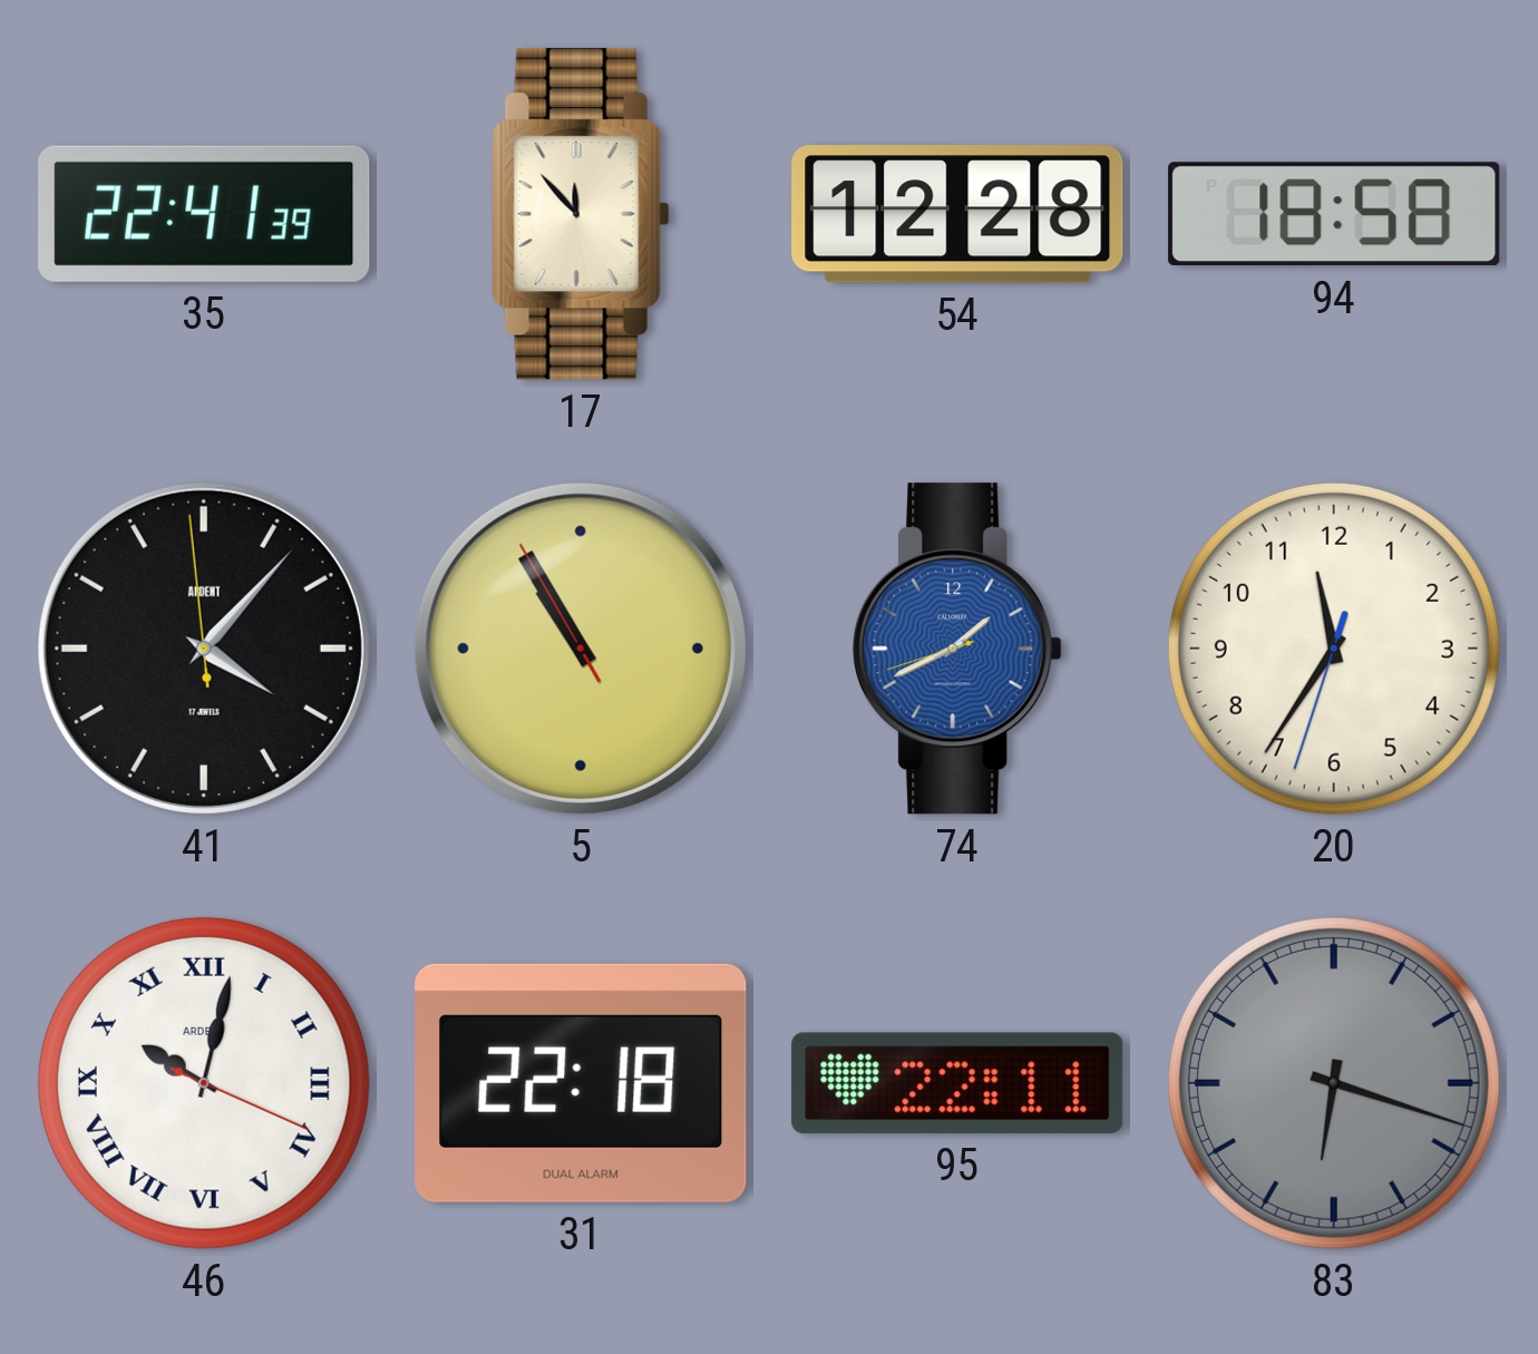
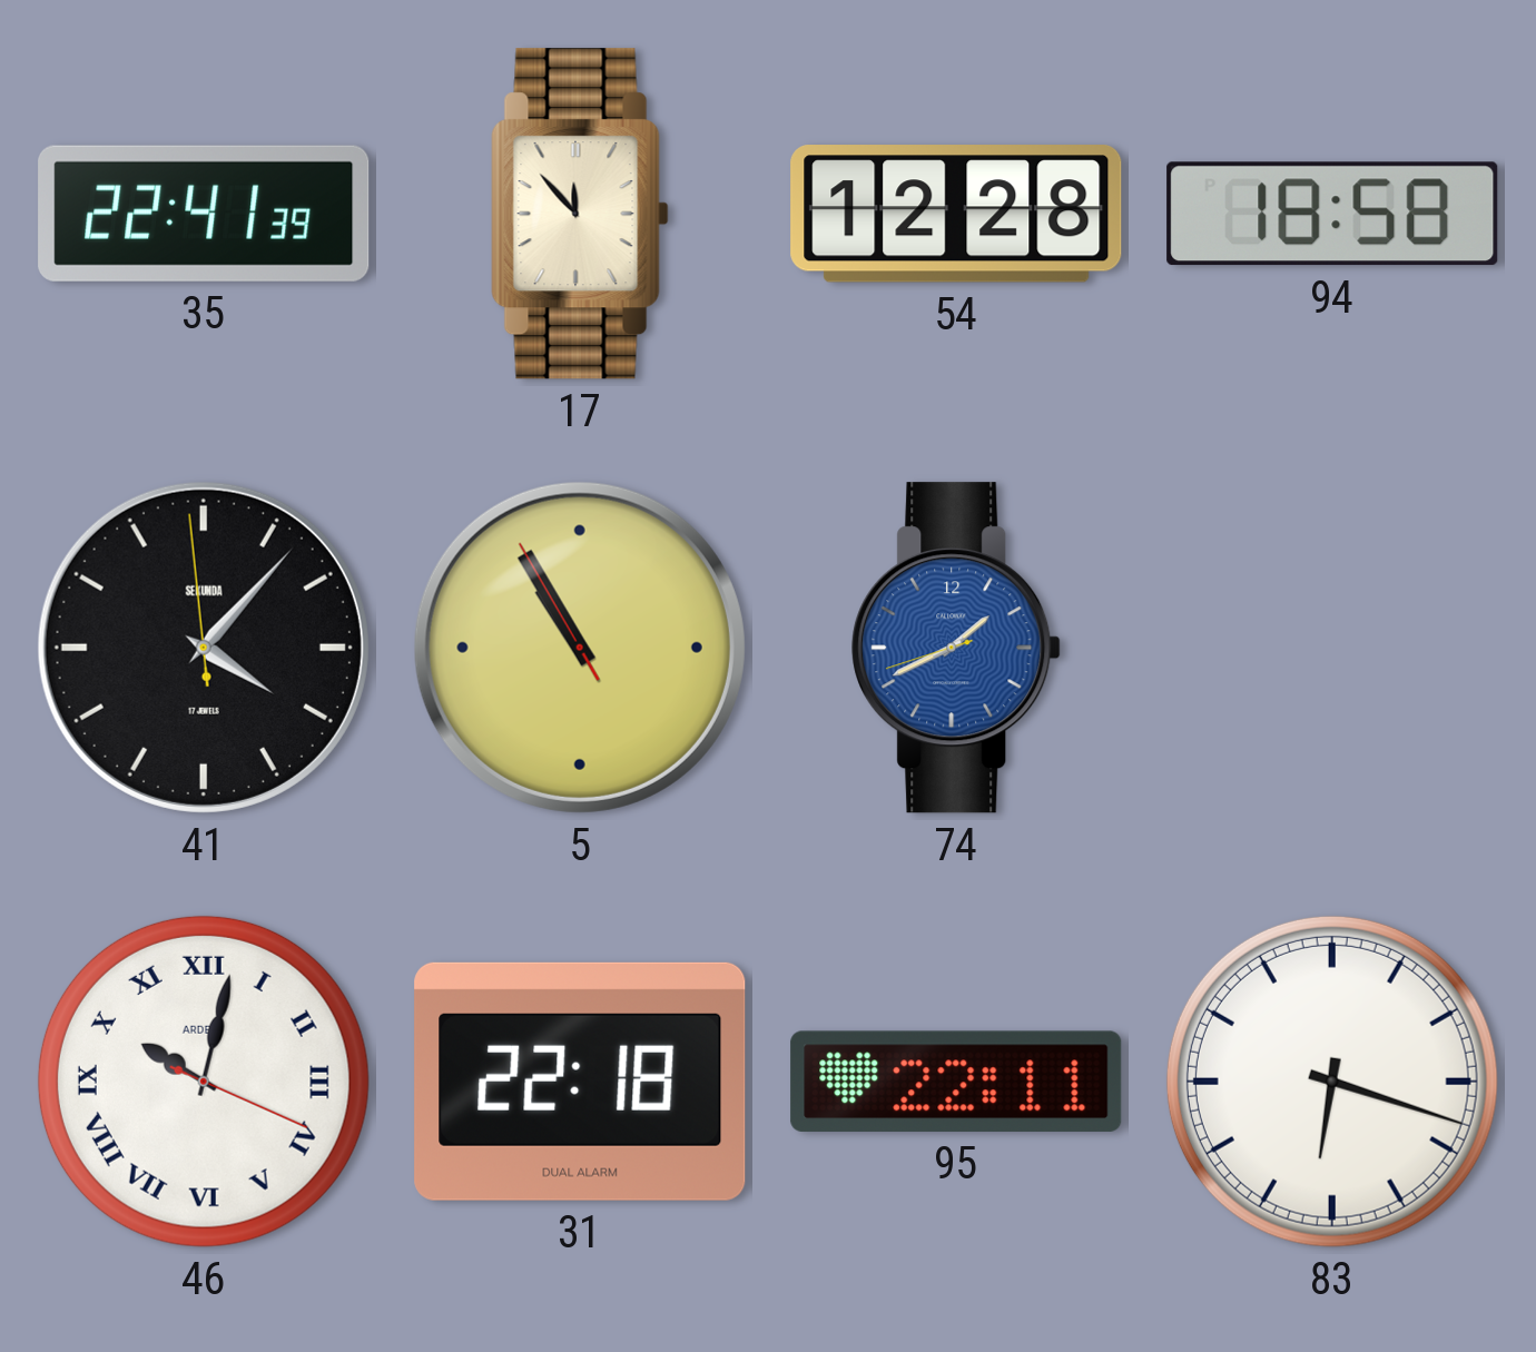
41 brand: ARDENT -> SEKUNDA
20: 11:35 -> none
83 dial: grey -> white
